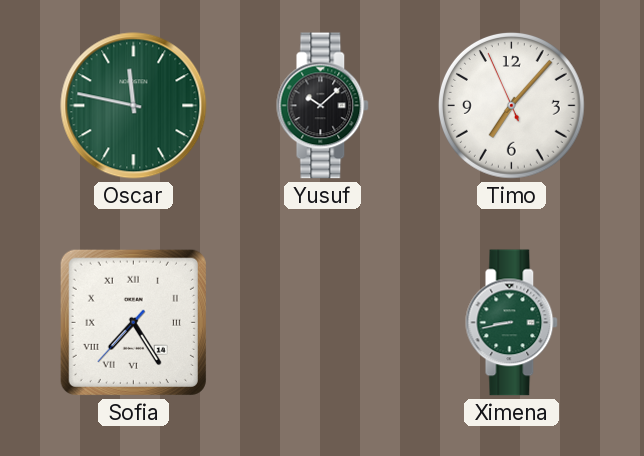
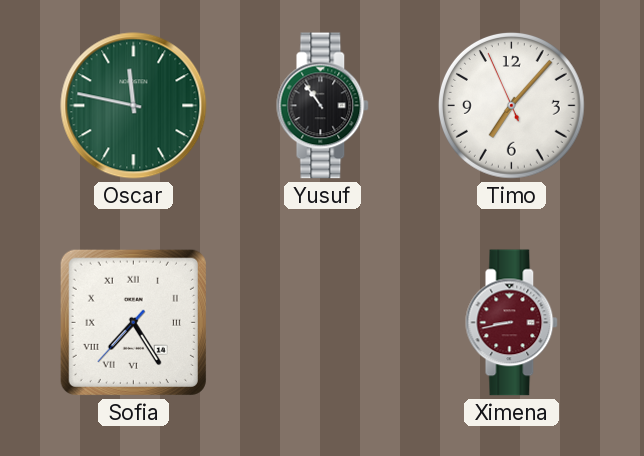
Yusuf: 10:08 -> 10:54
Ximena dial: green -> burgundy
